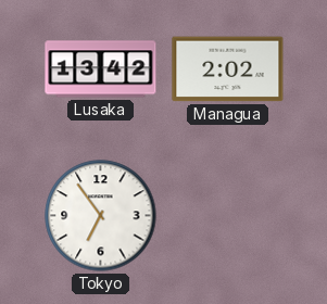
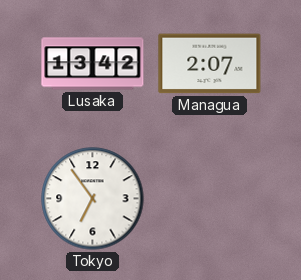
Managua: 2:02 -> 2:07
